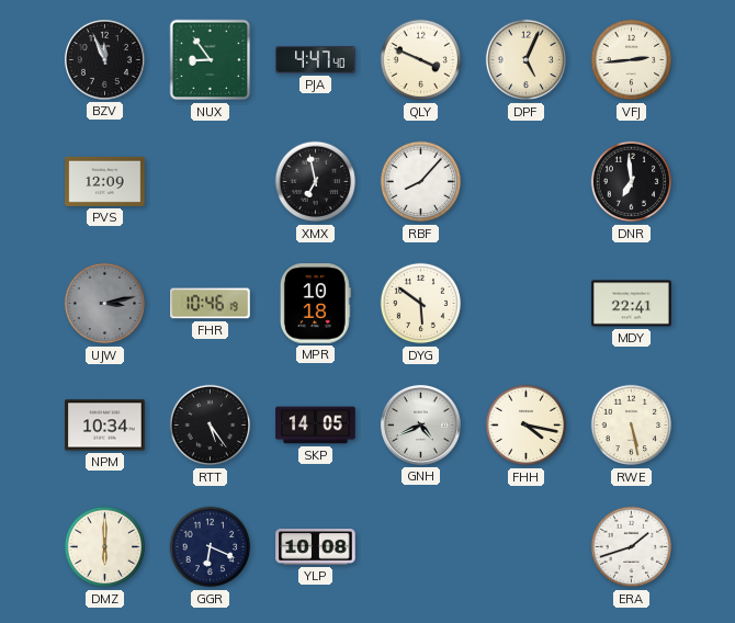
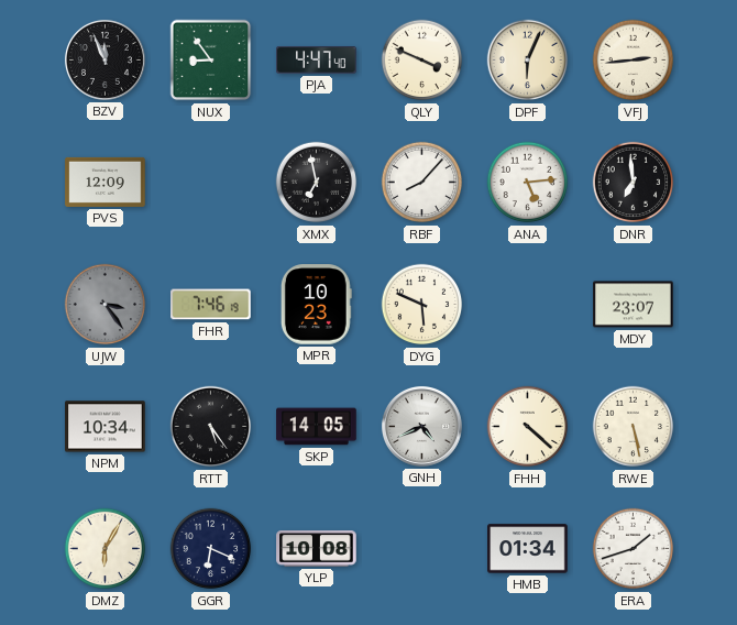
DPF: 5:04 -> 6:04
ANA: none -> 5:14
UJW: 3:13 -> 3:24
FHR: 10:46 -> 7:46
MPR: 10:18 -> 10:23
DYG: 5:51 -> 5:49
MDY: 22:41 -> 23:07
FHH: 4:17 -> 4:22
DMZ: 6:00 -> 6:05
HMB: none -> 01:34
